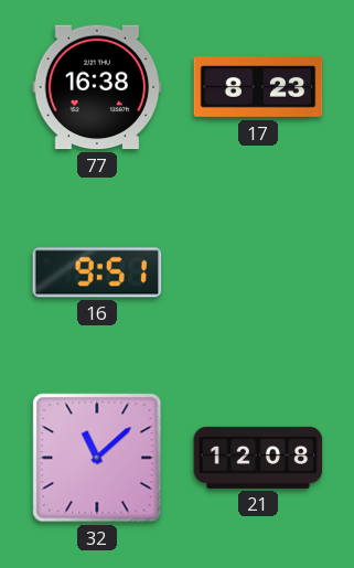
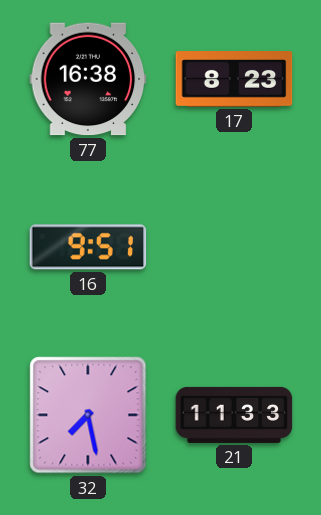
32: 11:08 -> 7:28
21: 12:08 -> 11:33
